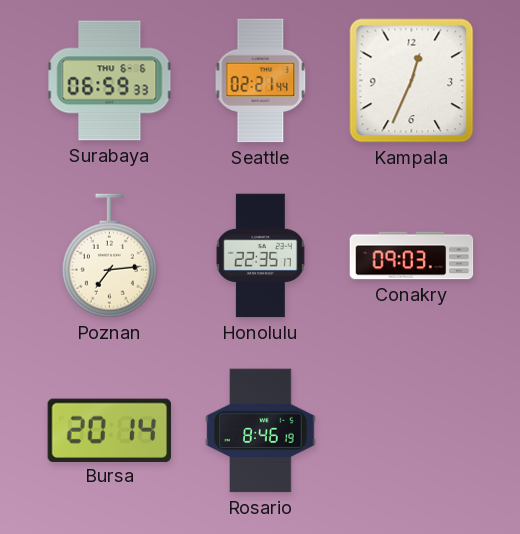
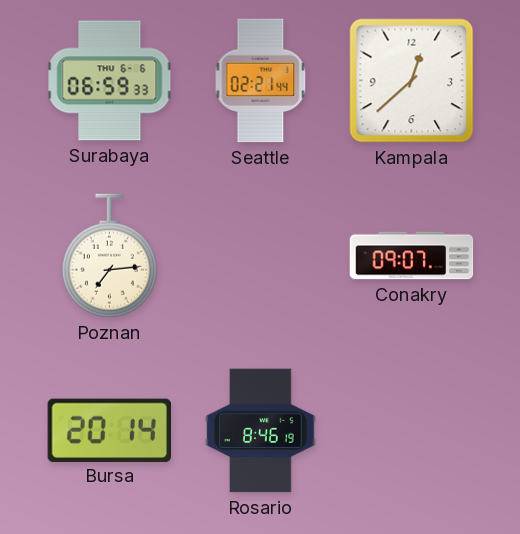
Kampala: 12:34 -> 12:38
Honolulu: 22:35 -> none
Conakry: 09:03 -> 09:07
